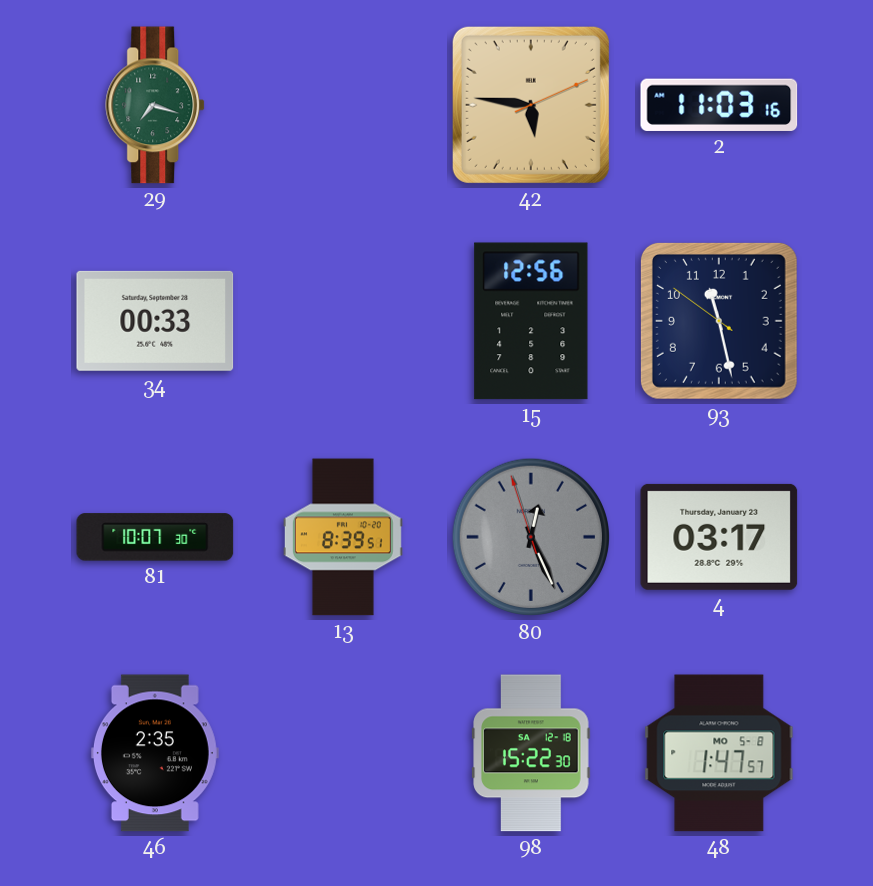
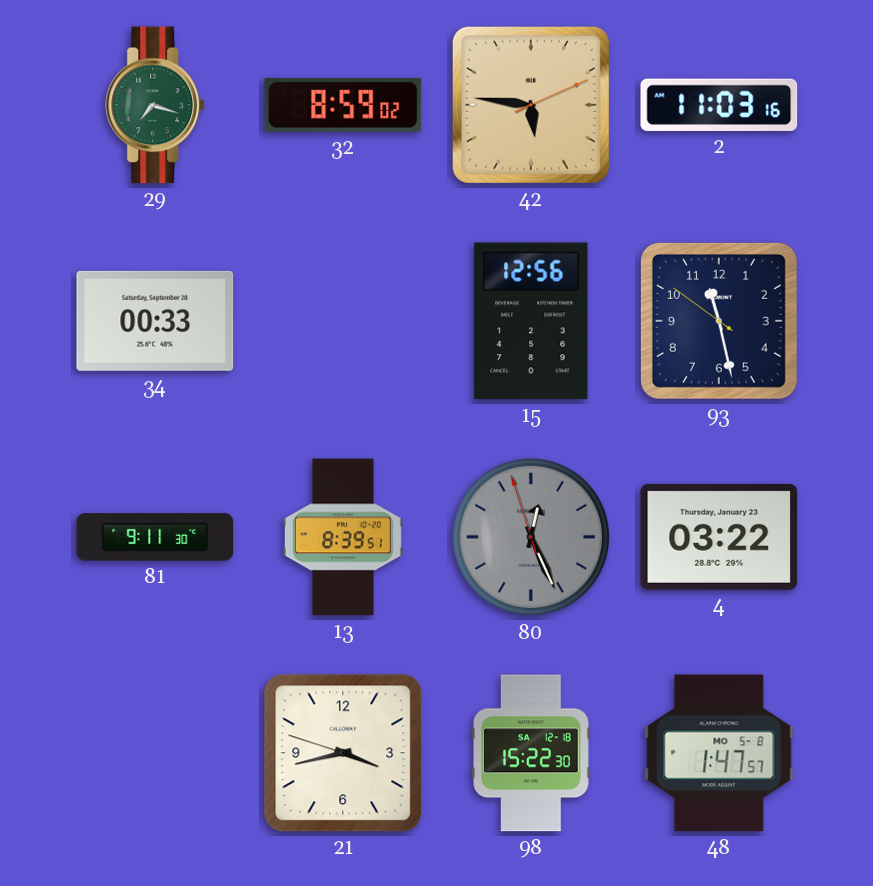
32: none -> 8:59
81: 10:07 -> 9:11
4: 03:17 -> 03:22
46: 2:35 -> none
21: none -> 3:42
